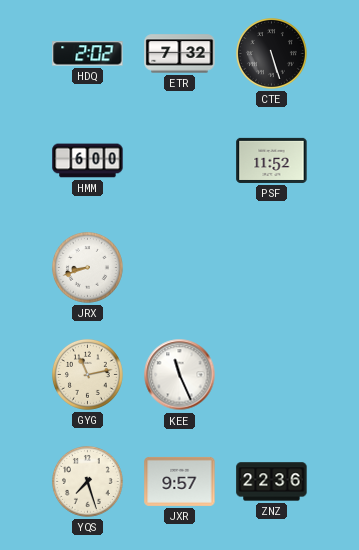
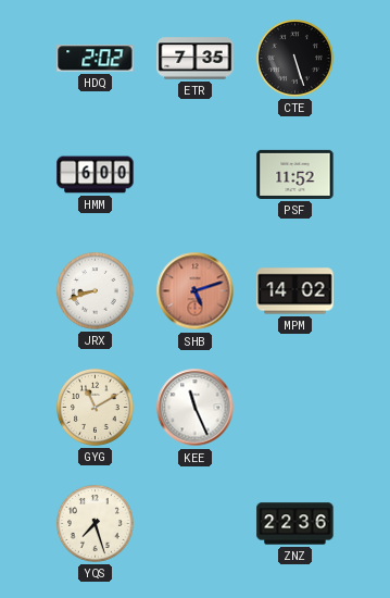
ETR: 7:32 -> 7:35
SHB: none -> 5:12
MPM: none -> 14:02
GYG: 11:13 -> 11:10
JXR: 9:57 -> none
